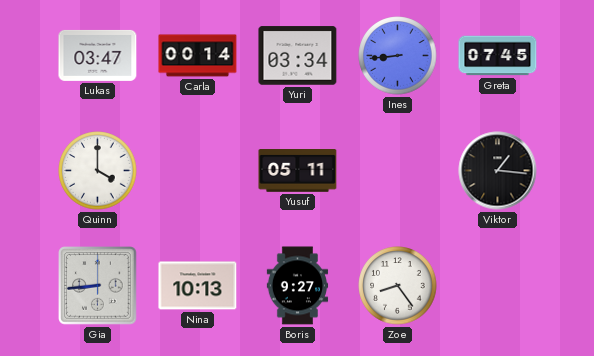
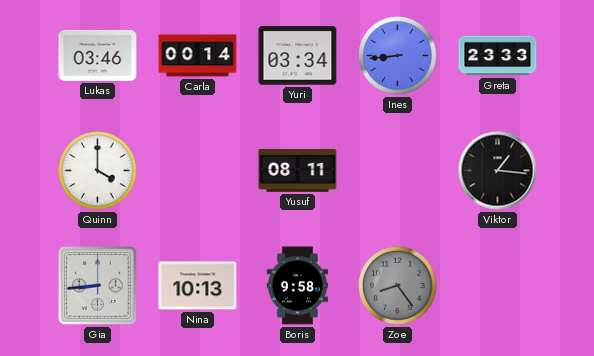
Lukas: 03:47 -> 03:46
Greta: 07:45 -> 23:33
Yusuf: 05:11 -> 08:11
Boris: 9:27 -> 9:58
Zoe dial: white -> grey
